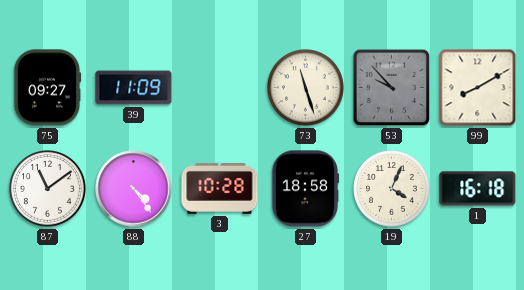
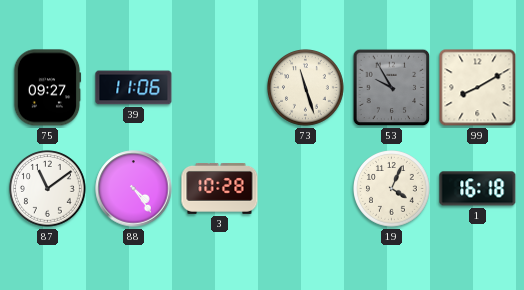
39: 11:09 -> 11:06
53: 9:53 -> 9:55
27: 18:58 -> none
